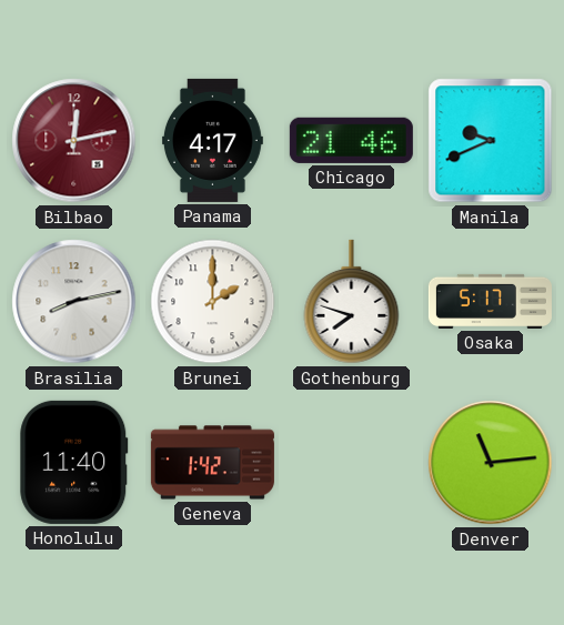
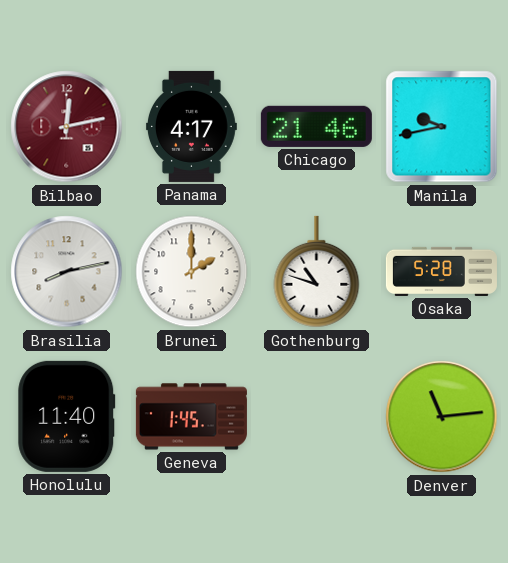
Manila: 9:41 -> 9:43
Gothenburg: 7:48 -> 10:48
Osaka: 5:17 -> 5:28
Geneva: 1:42 -> 1:45
